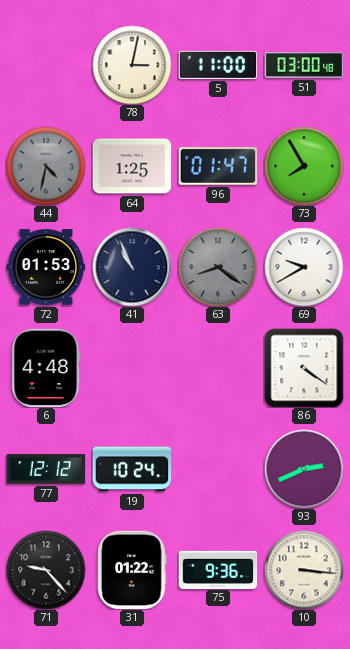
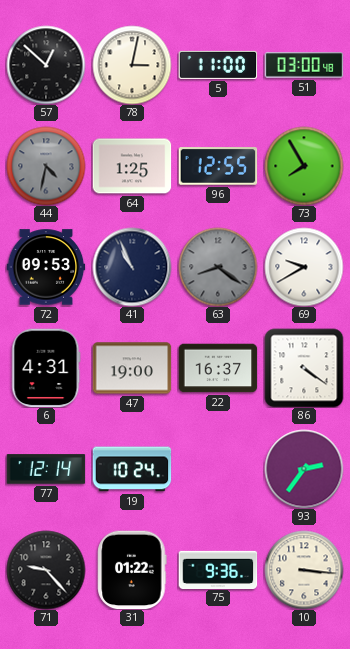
57: none -> 12:52
96: 01:47 -> 12:55
72: 01:53 -> 09:53
6: 4:48 -> 4:31
47: none -> 19:00
22: none -> 16:37
77: 12:12 -> 12:14
93: 2:41 -> 2:36
